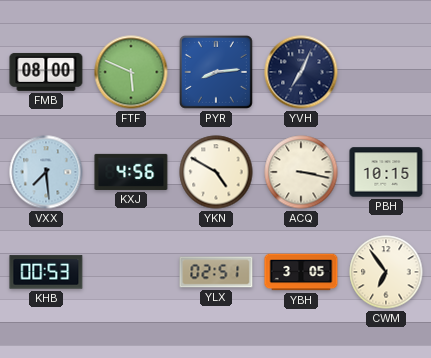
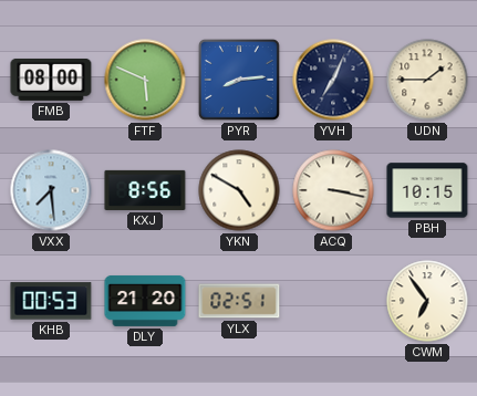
UDN: none -> 1:45
KXJ: 4:56 -> 8:56
DLY: none -> 21:20
YBH: 3:05 -> none
